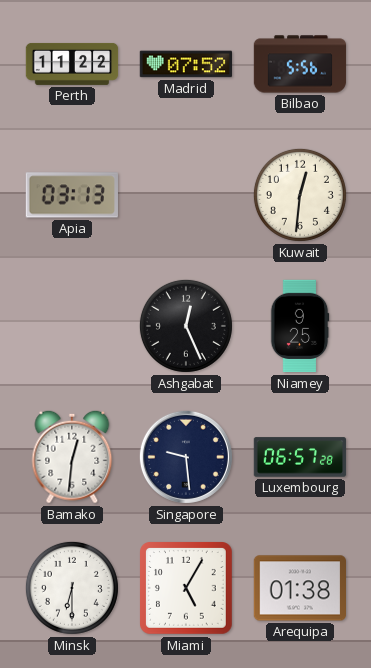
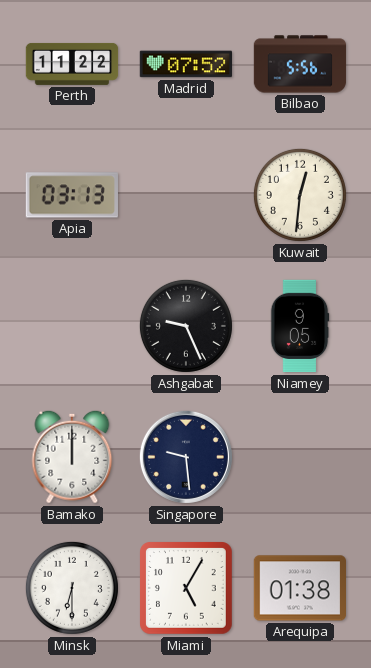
Ashgabat: 12:26 -> 9:26
Niamey: 9:25 -> 9:05
Bamako: 12:31 -> 12:00
Luxembourg: 06:57 -> none
